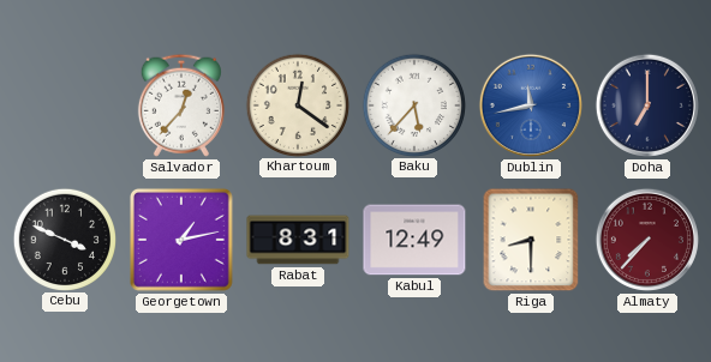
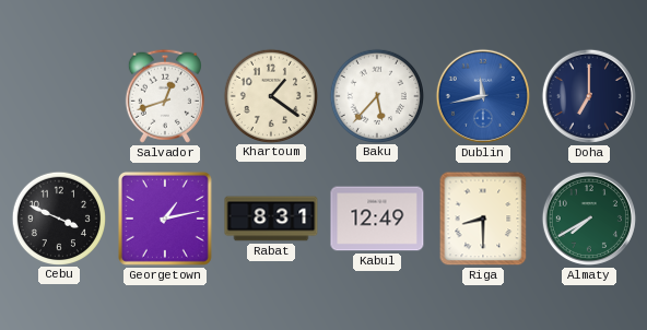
Salvador: 12:37 -> 12:42
Khartoum: 12:21 -> 1:21
Almaty: 7:37 -> 7:40
Almaty dial: burgundy -> green
